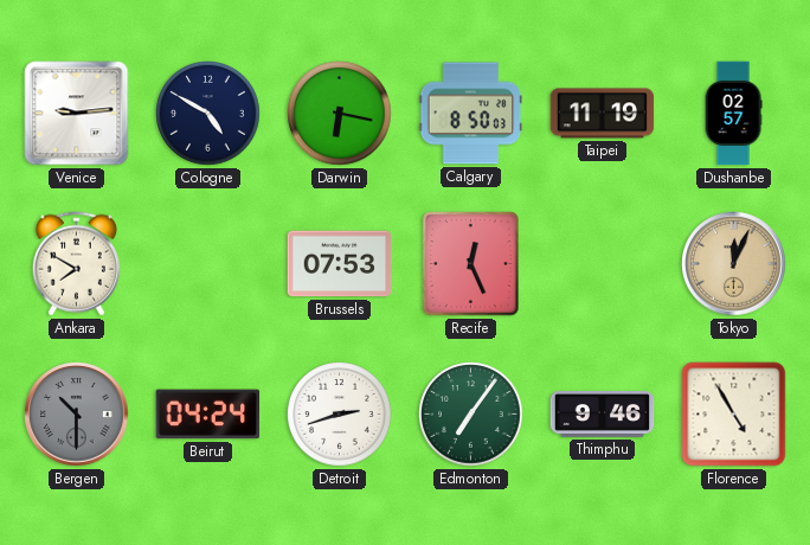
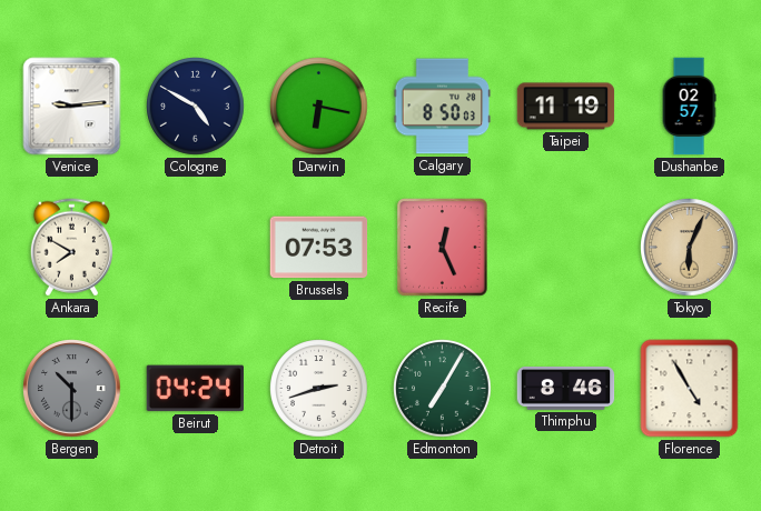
Tokyo: 12:04 -> 6:04
Edmonton: 7:06 -> 7:05
Thimphu: 9:46 -> 8:46
